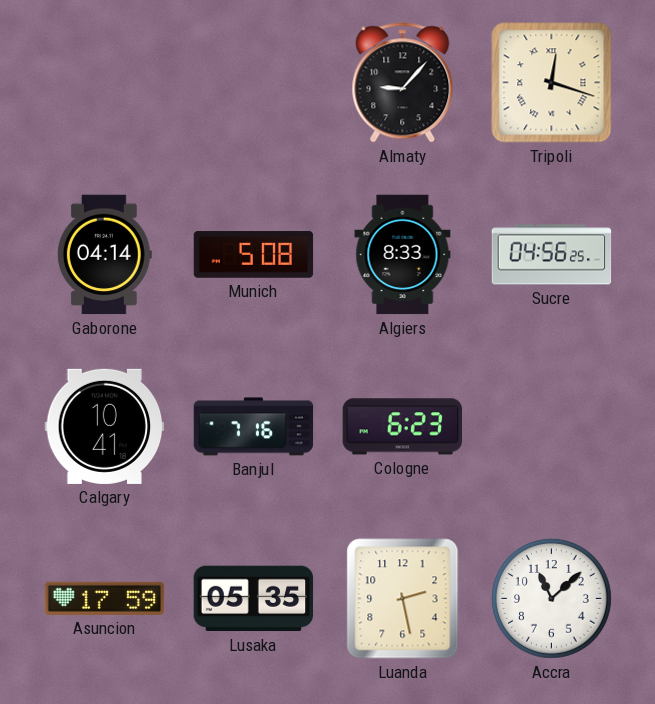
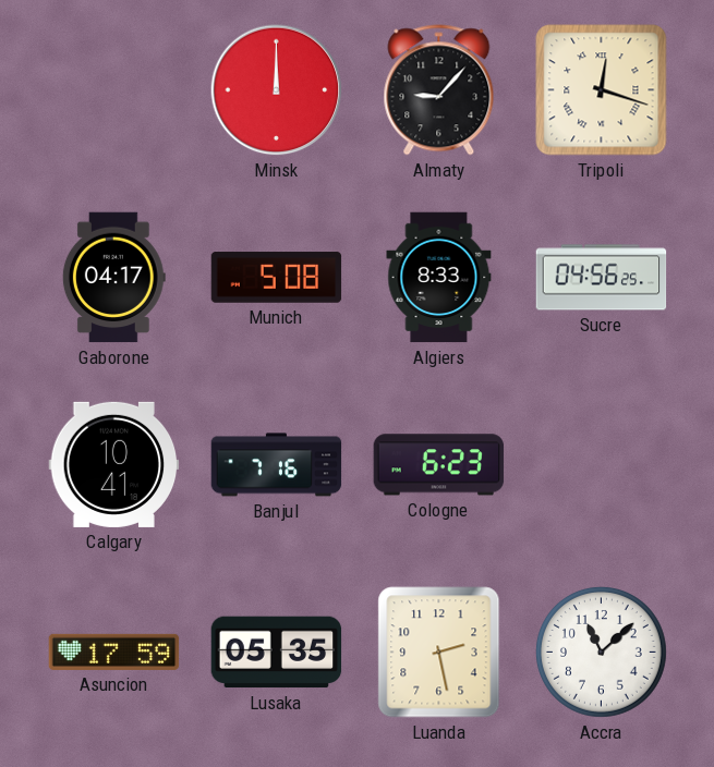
Minsk: none -> 12:00
Gaborone: 04:14 -> 04:17
